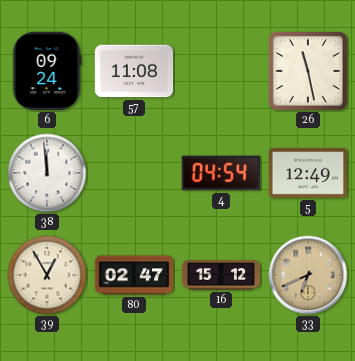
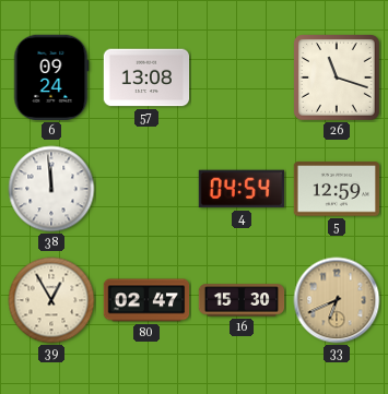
57: 11:08 -> 13:08
26: 11:28 -> 11:18
5: 12:49 -> 12:59
16: 15:12 -> 15:30
